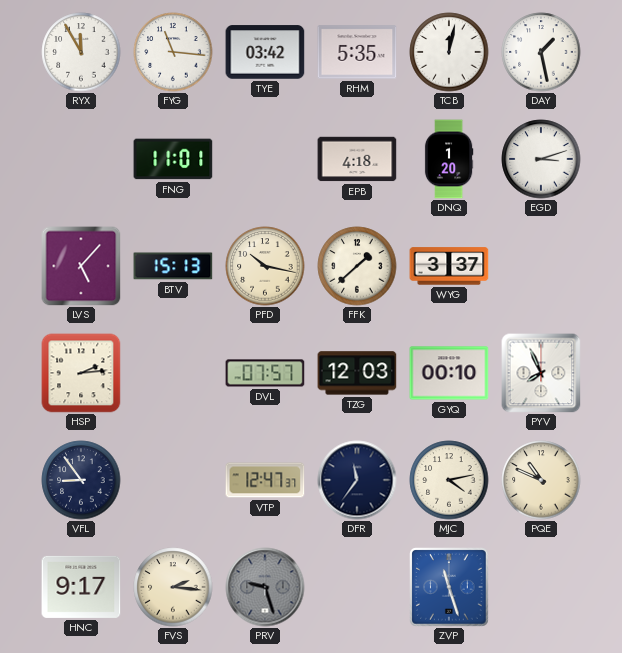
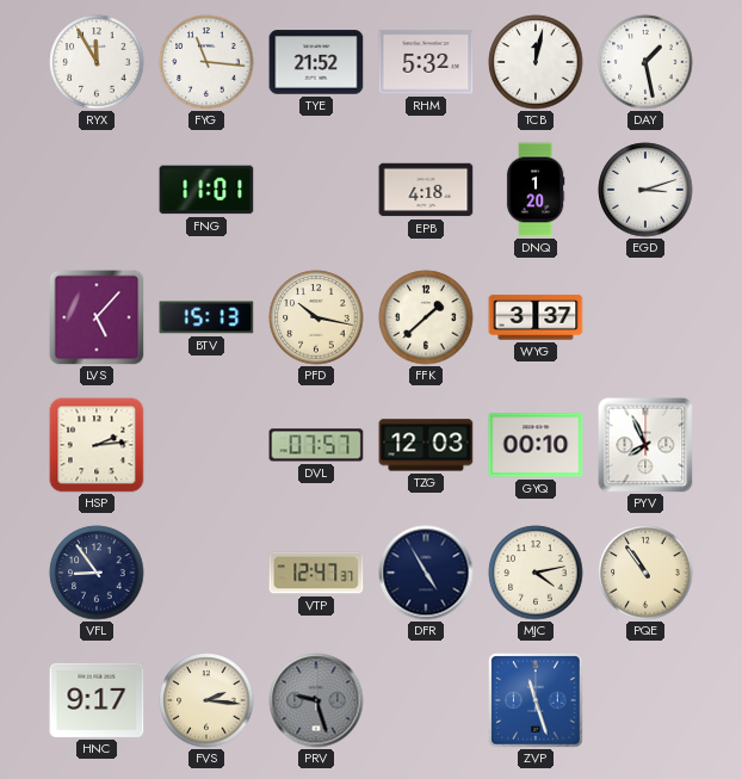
TYE: 03:42 -> 21:52
RHM: 5:35 -> 5:32
DFR: 11:36 -> 4:55
PQE: 10:49 -> 10:54
